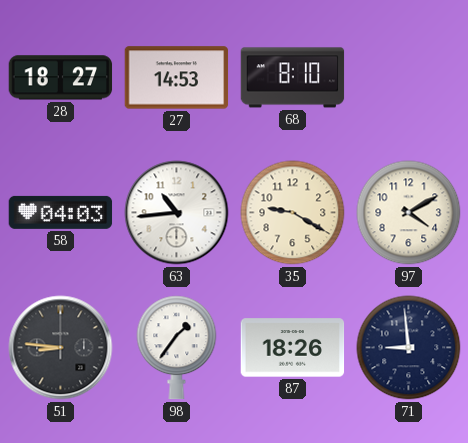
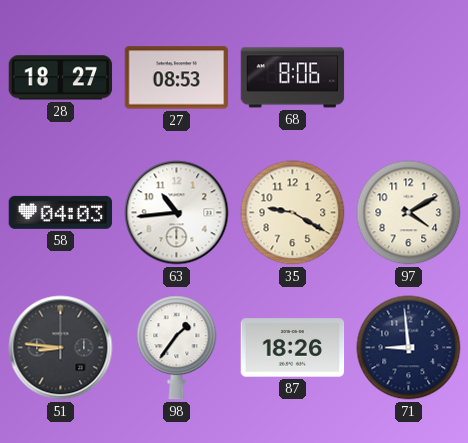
27: 14:53 -> 08:53
68: 8:10 -> 8:06
